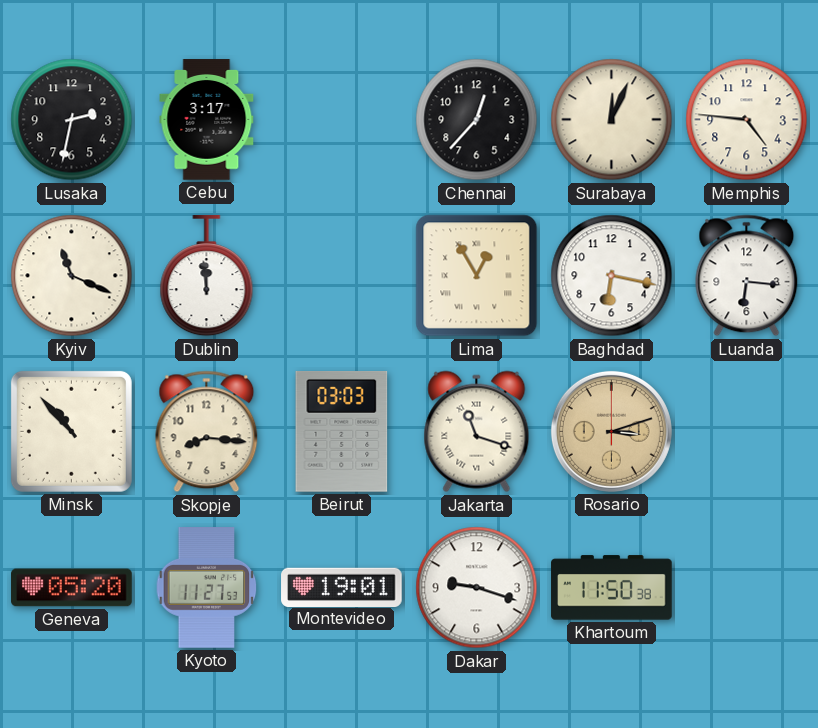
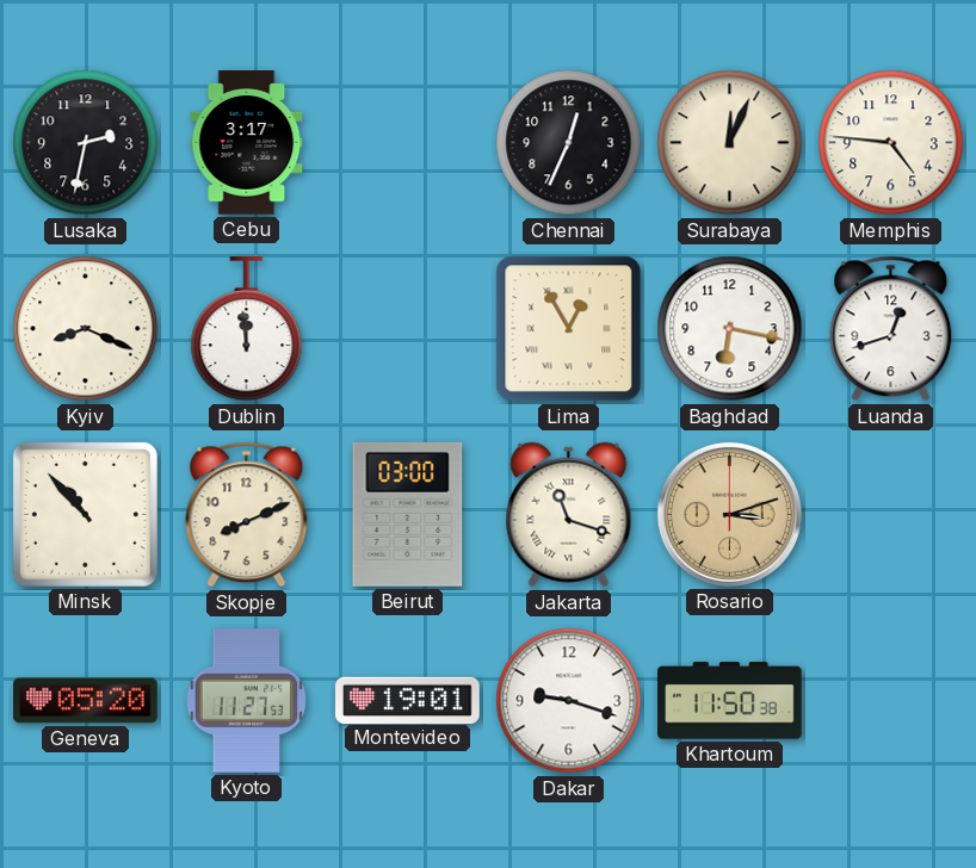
Chennai: 12:37 -> 12:34
Kyiv: 11:19 -> 8:19
Luanda: 6:16 -> 12:42
Skopje: 8:16 -> 8:11
Beirut: 03:03 -> 03:00
